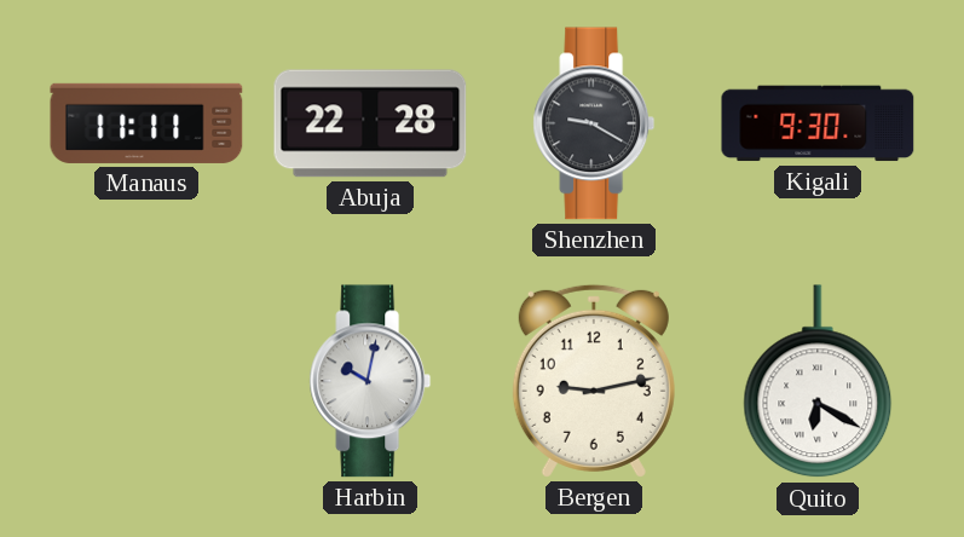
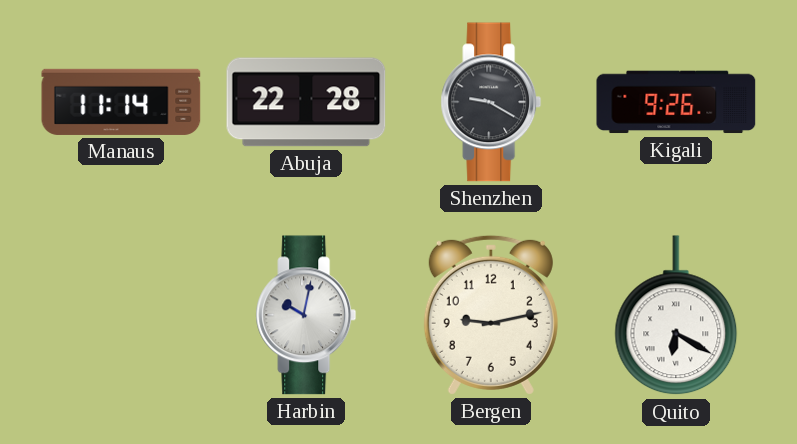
Manaus: 11:11 -> 11:14
Kigali: 9:30 -> 9:26
